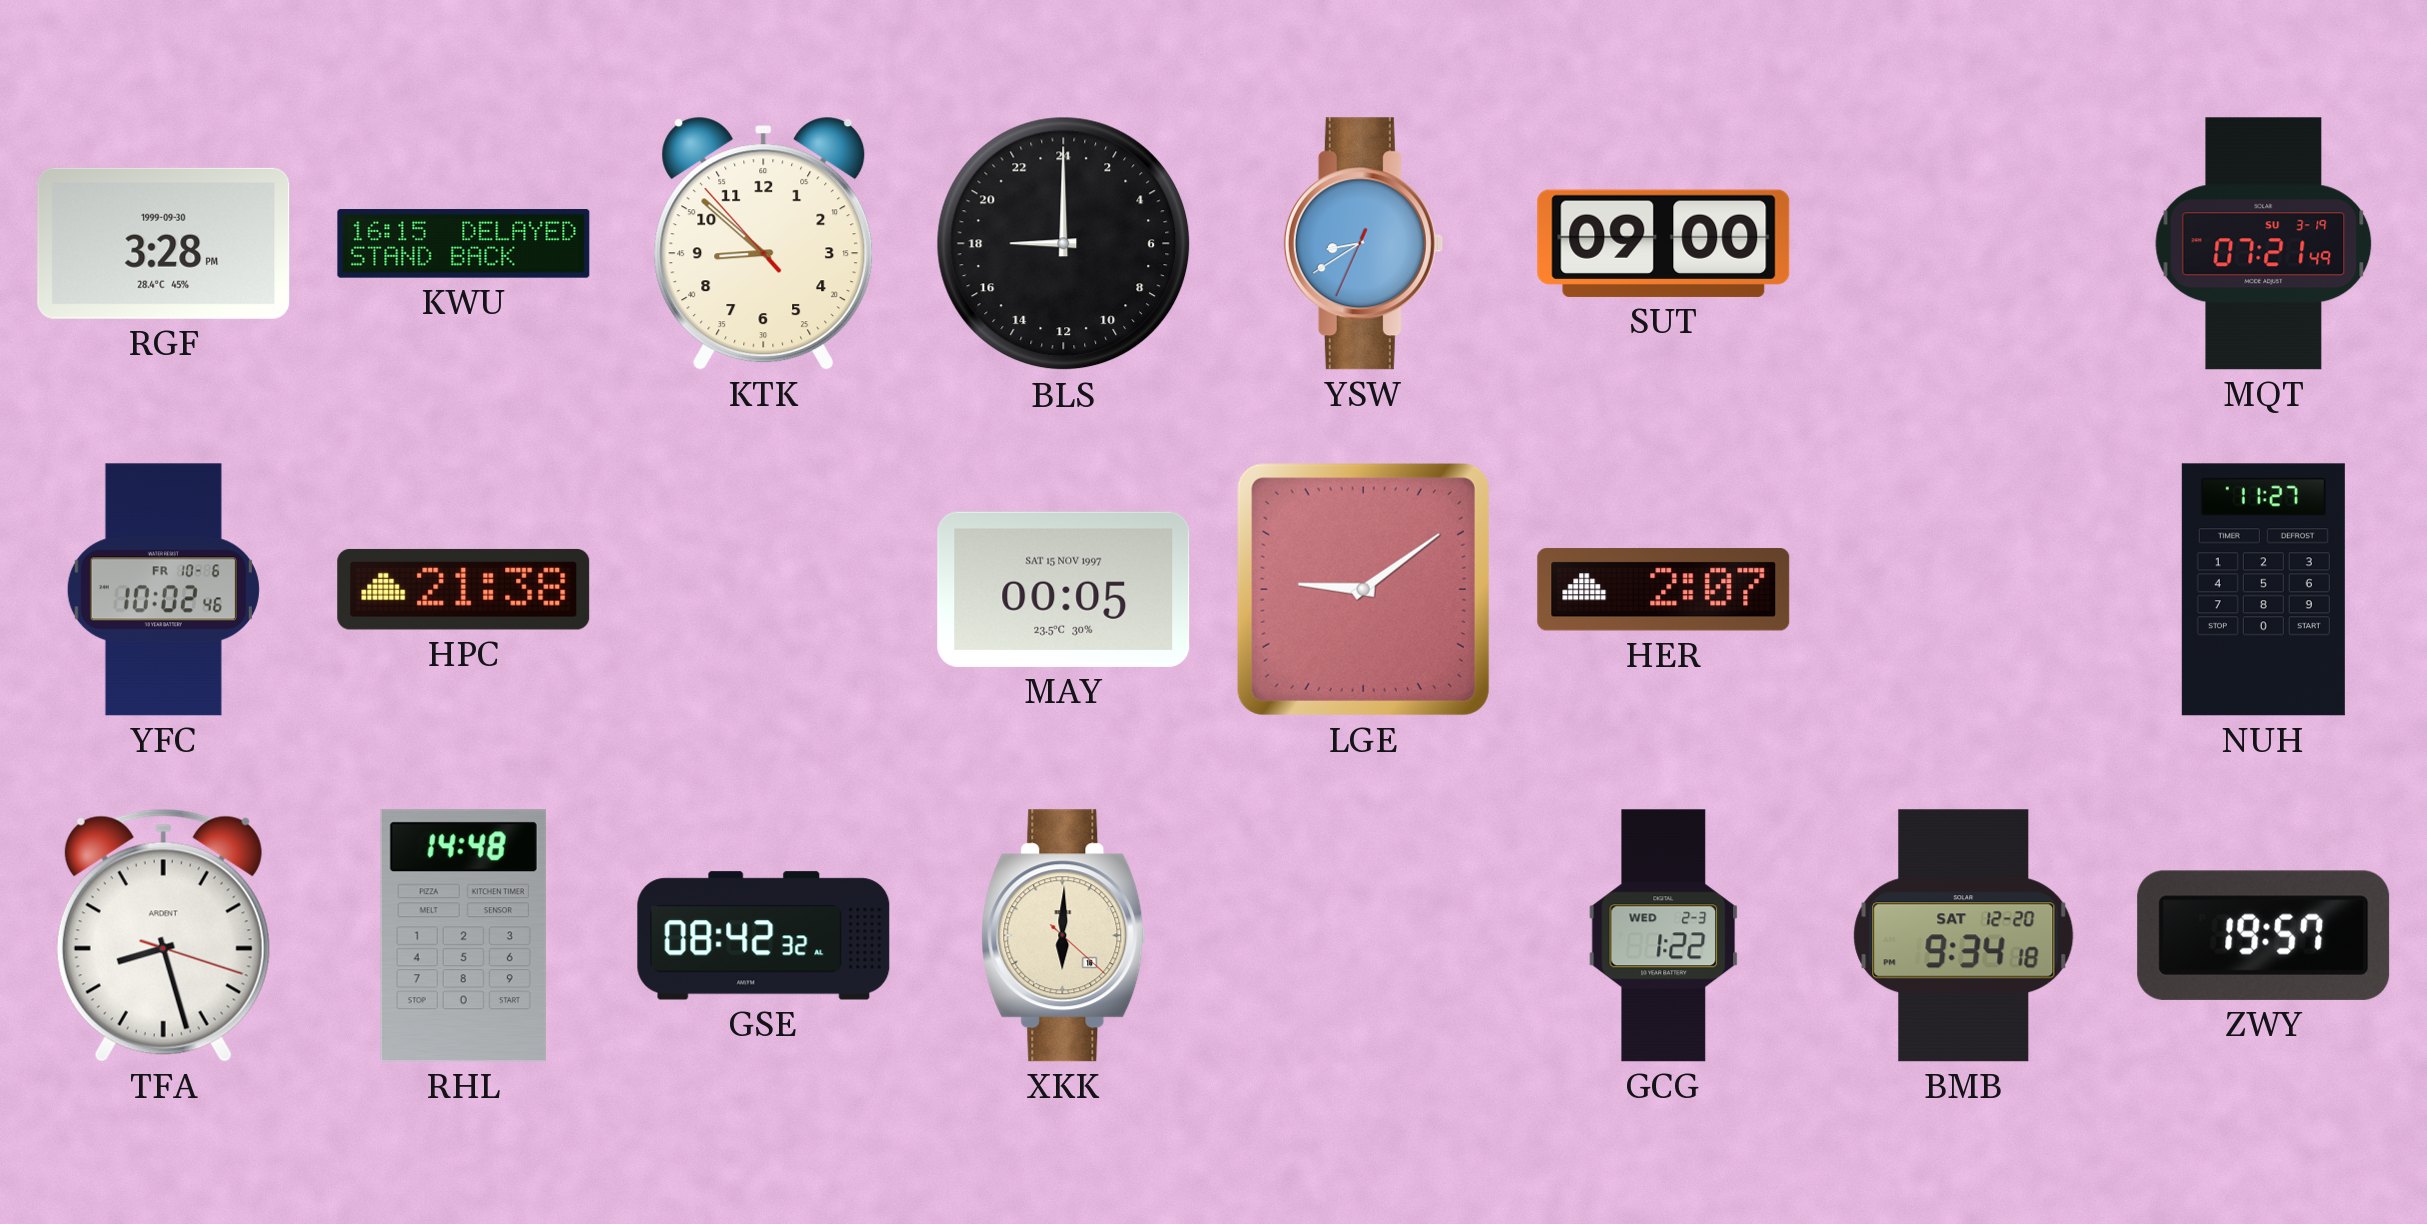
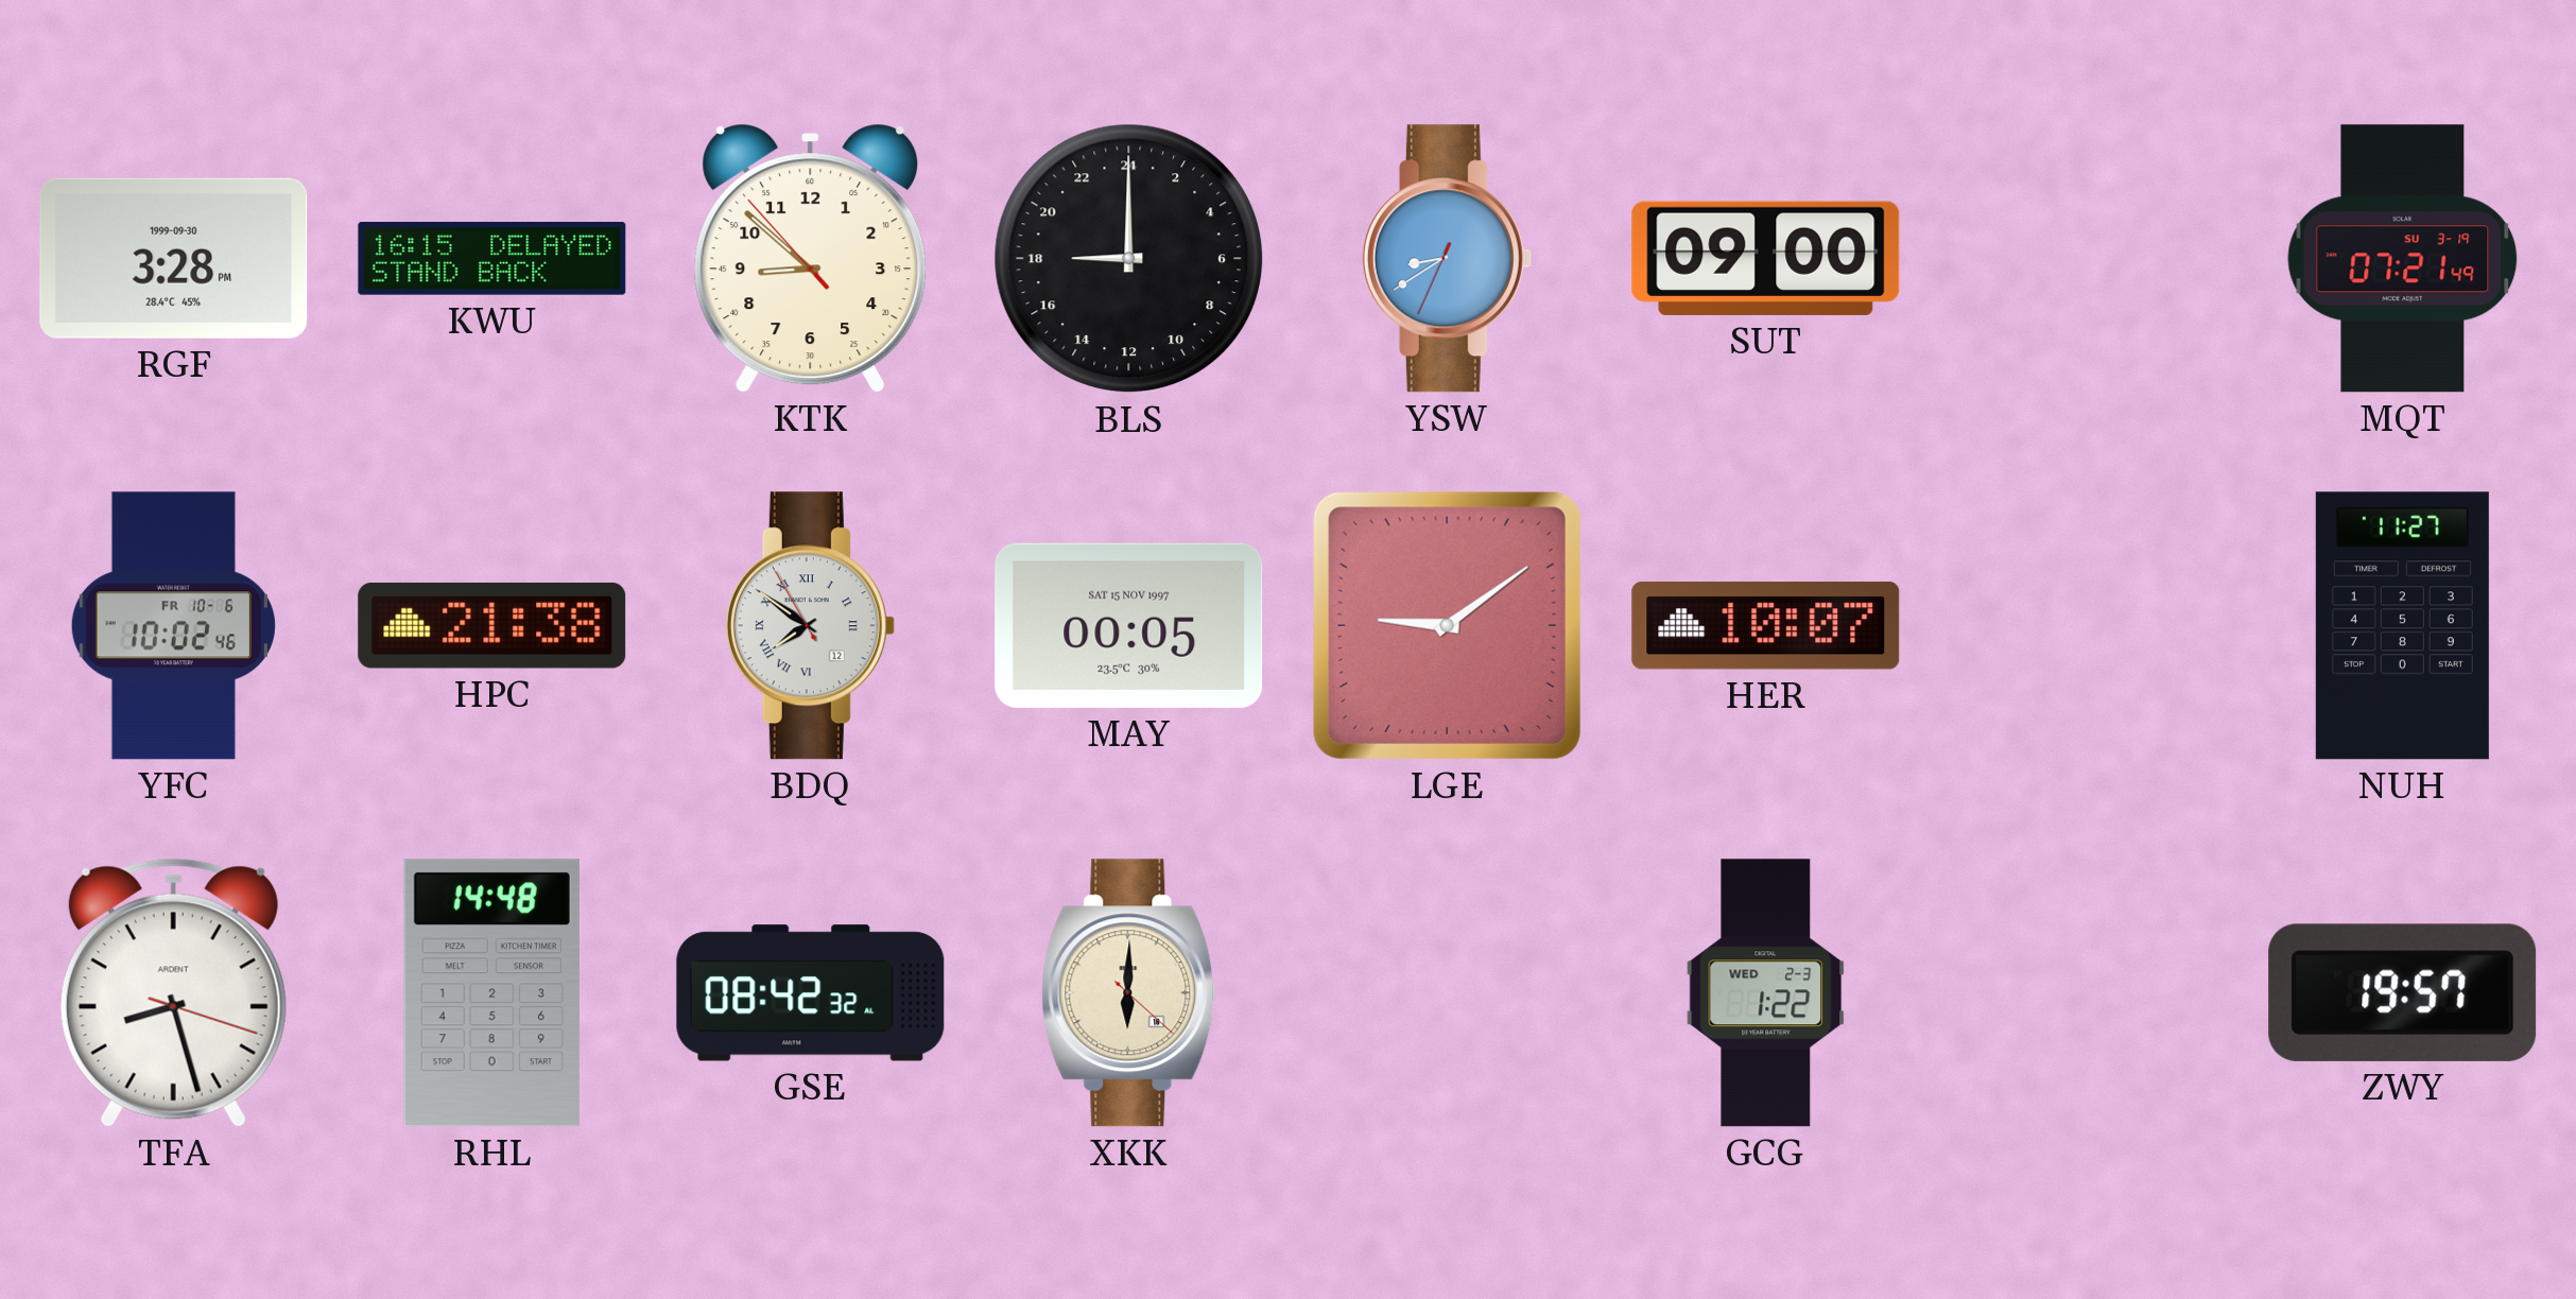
BDQ: none -> 7:50
HER: 2:07 -> 10:07
BMB: 9:34 -> none
